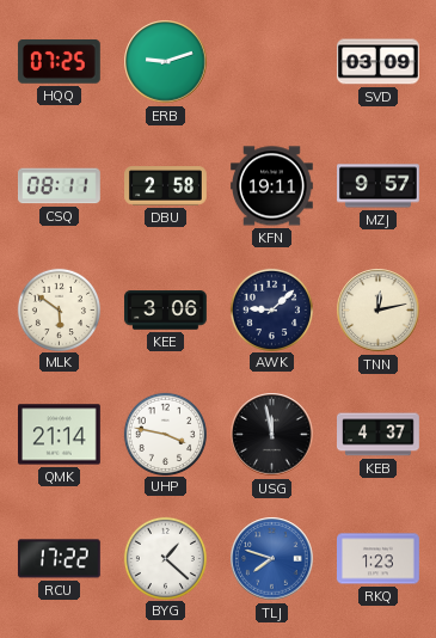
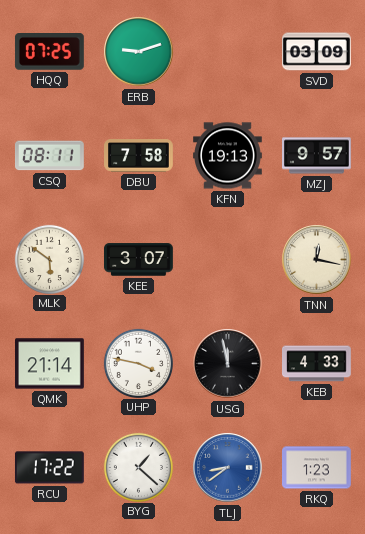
DBU: 2:58 -> 7:58
KFN: 19:11 -> 19:13
KEE: 3:06 -> 3:07
AWK: 9:08 -> none
TNN: 12:13 -> 12:17
KEB: 4:37 -> 4:33
TLJ: 7:48 -> 8:39
